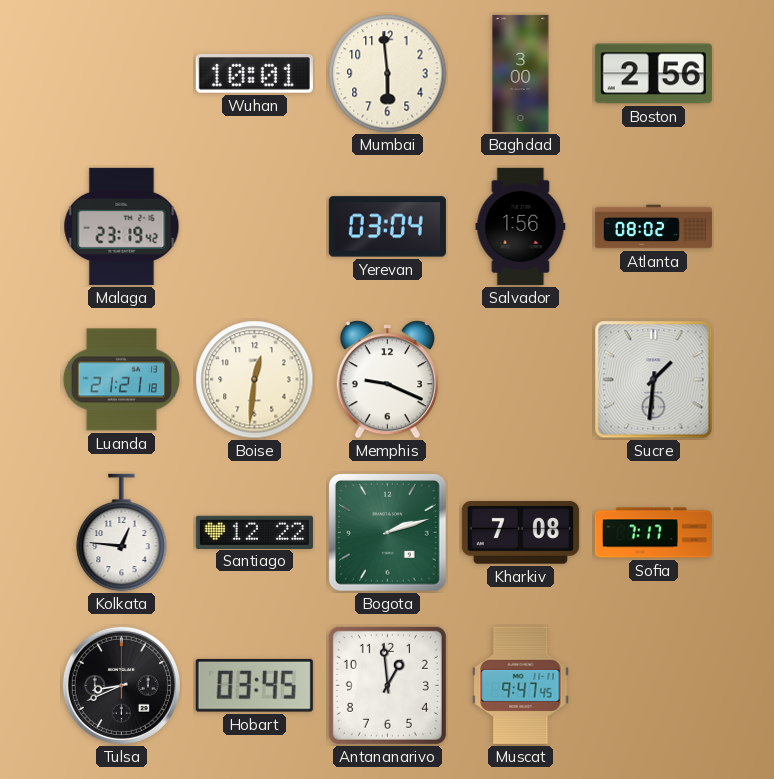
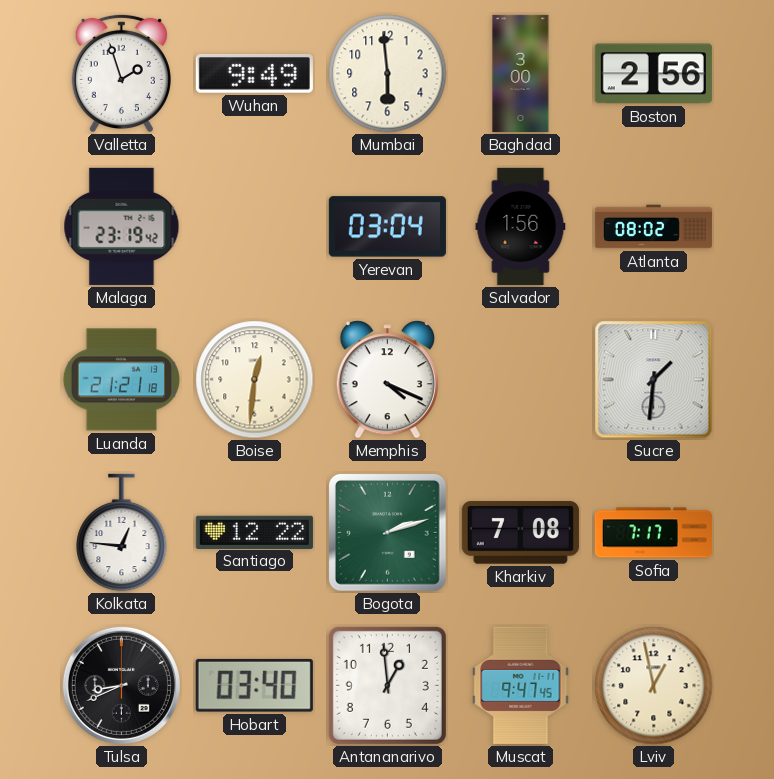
Valletta: none -> 1:57
Wuhan: 10:01 -> 9:49
Memphis: 9:19 -> 4:19
Hobart: 03:45 -> 03:40
Lviv: none -> 12:58
